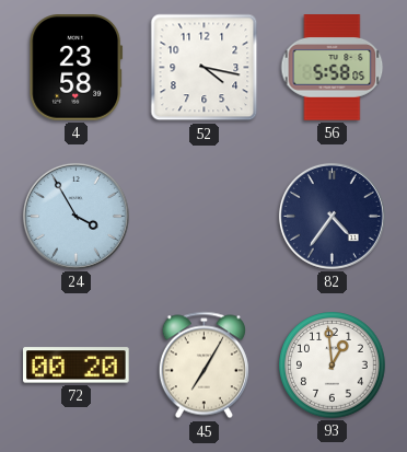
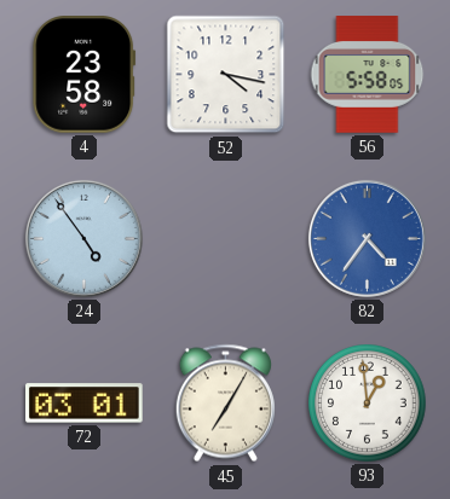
24: 3:55 -> 4:54
82 dial: navy -> blue
72: 00:20 -> 03:01
